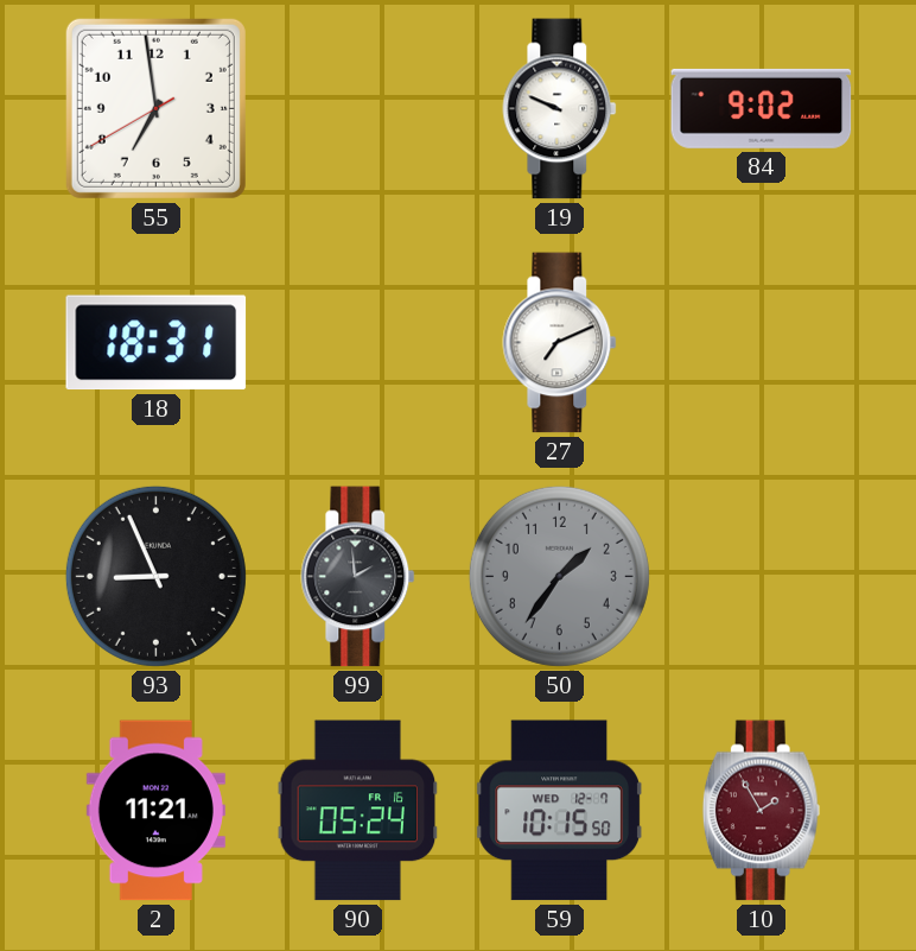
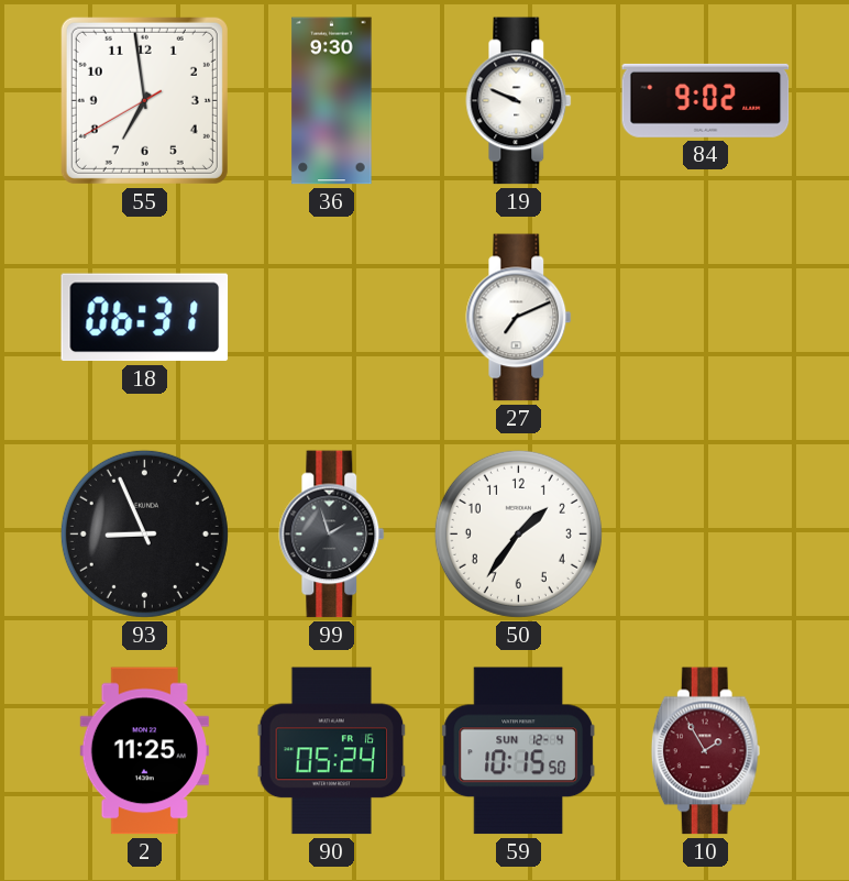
36: none -> 9:30
18: 18:31 -> 06:31
99: 1:59 -> 1:57
50 dial: grey -> white
2: 11:21 -> 11:25
59 date: WED 12-7 -> SUN 12-4
